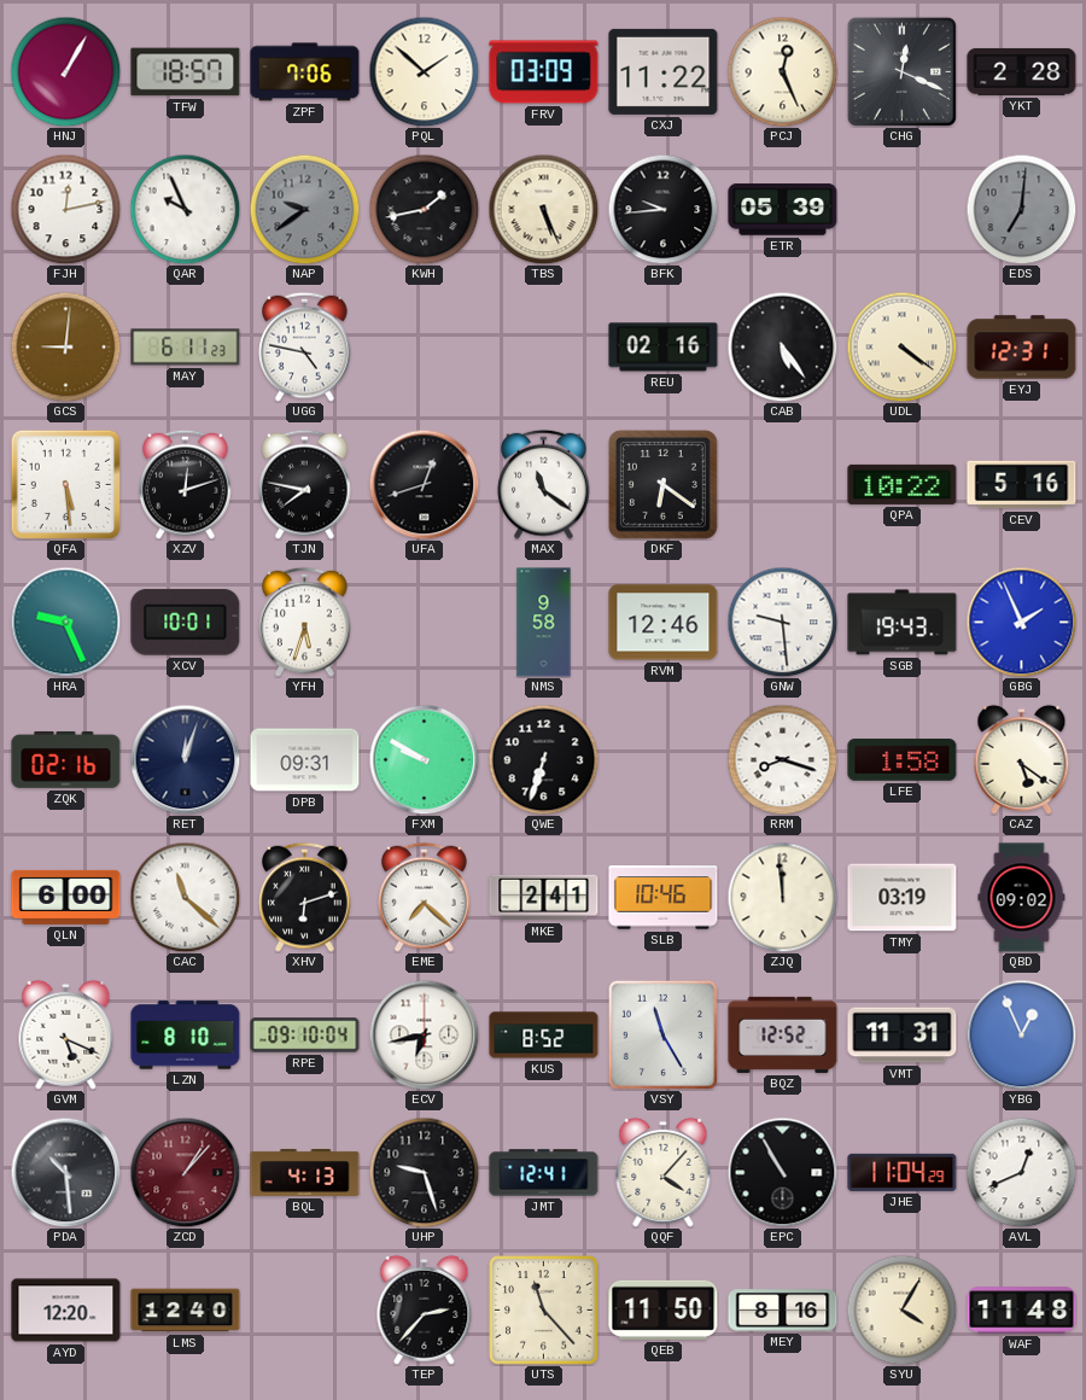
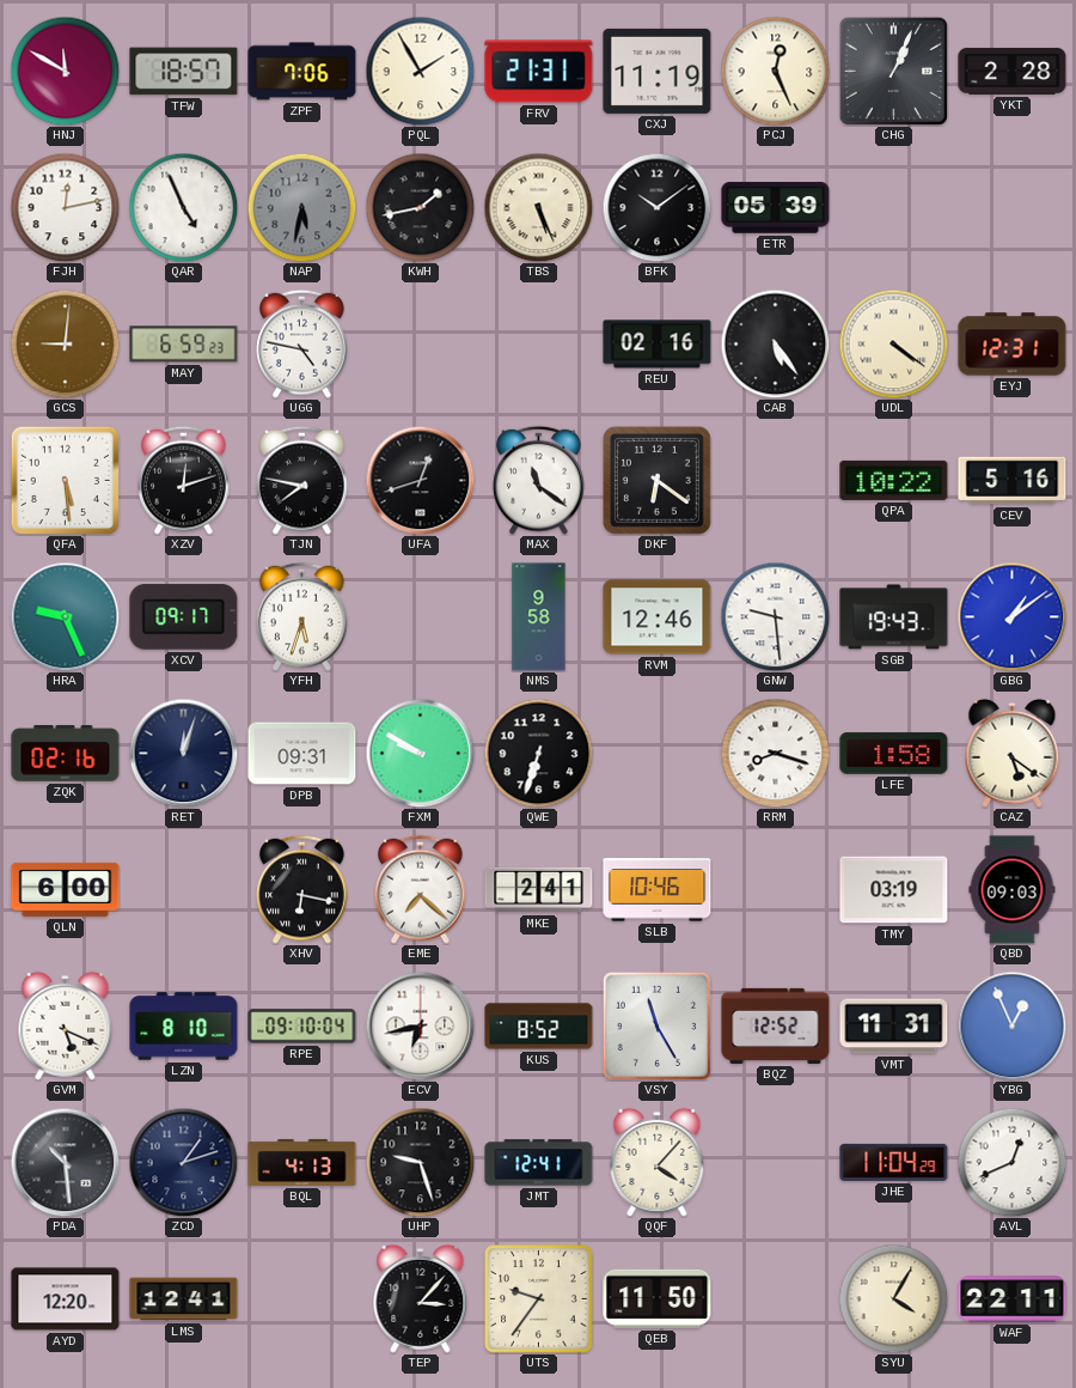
HNJ: 1:05 -> 11:50
PQL: 1:52 -> 1:55
FRV: 03:09 -> 21:31
CXJ: 11:22 -> 11:19
CHG: 12:19 -> 1:04
QAR: 9:56 -> 4:56
NAP: 9:39 -> 5:32
BFK: 9:44 -> 10:09
EDS: 7:01 -> none
MAY: 6:11 -> 6:59
XCV: 10:01 -> 09:17
GBG: 1:56 -> 1:09
CAC: 11:22 -> none
XHV: 6:12 -> 6:17
ZJQ: 11:59 -> none
QBD: 09:02 -> 09:03
ZCD: 1:07 -> 1:12
ZCD dial: burgundy -> navy
EPC: 10:55 -> none
LMS: 12:40 -> 12:41
TEP: 2:37 -> 3:07
UTS: 11:23 -> 9:36
MEY: 8:16 -> none
WAF: 11:48 -> 22:11
